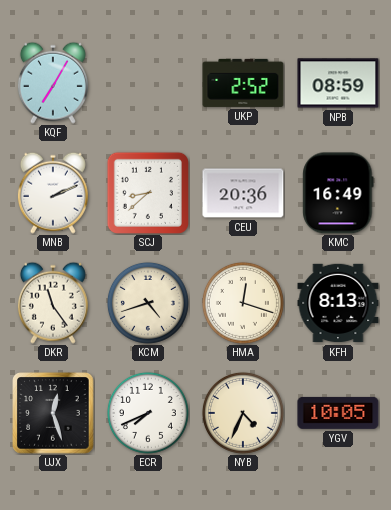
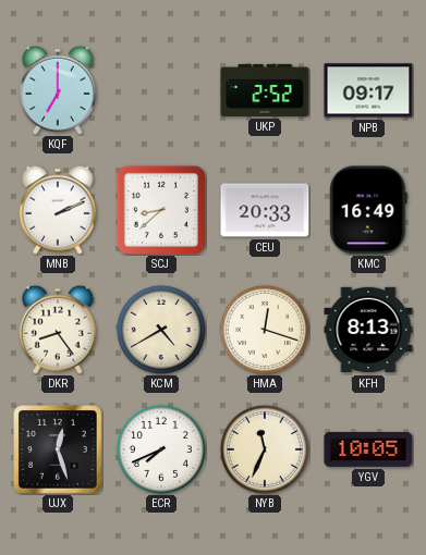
KQF: 7:05 -> 7:00
NPB: 08:59 -> 09:17
CEU: 20:36 -> 20:33
DKR: 11:24 -> 8:24
KCM: 4:42 -> 4:40
NYB: 4:34 -> 11:34
